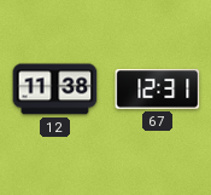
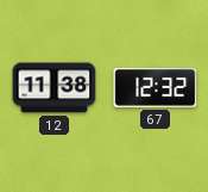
67: 12:31 -> 12:32
